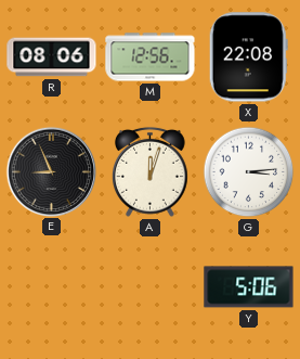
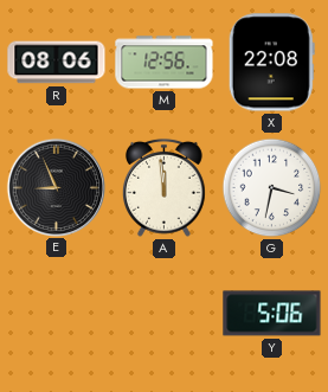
A: 12:03 -> 11:59
G: 3:14 -> 3:32
